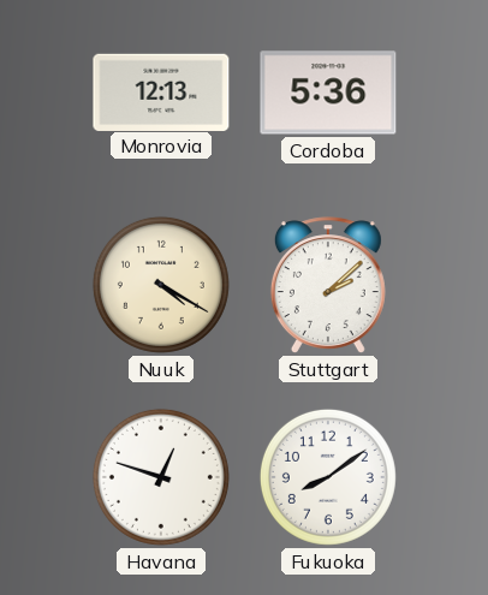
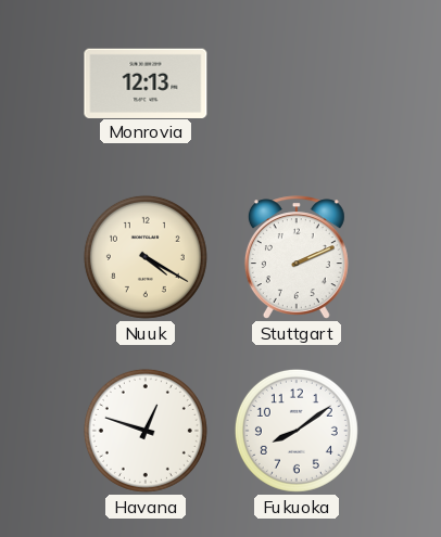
Cordoba: 5:36 -> none
Stuttgart: 2:08 -> 2:11
